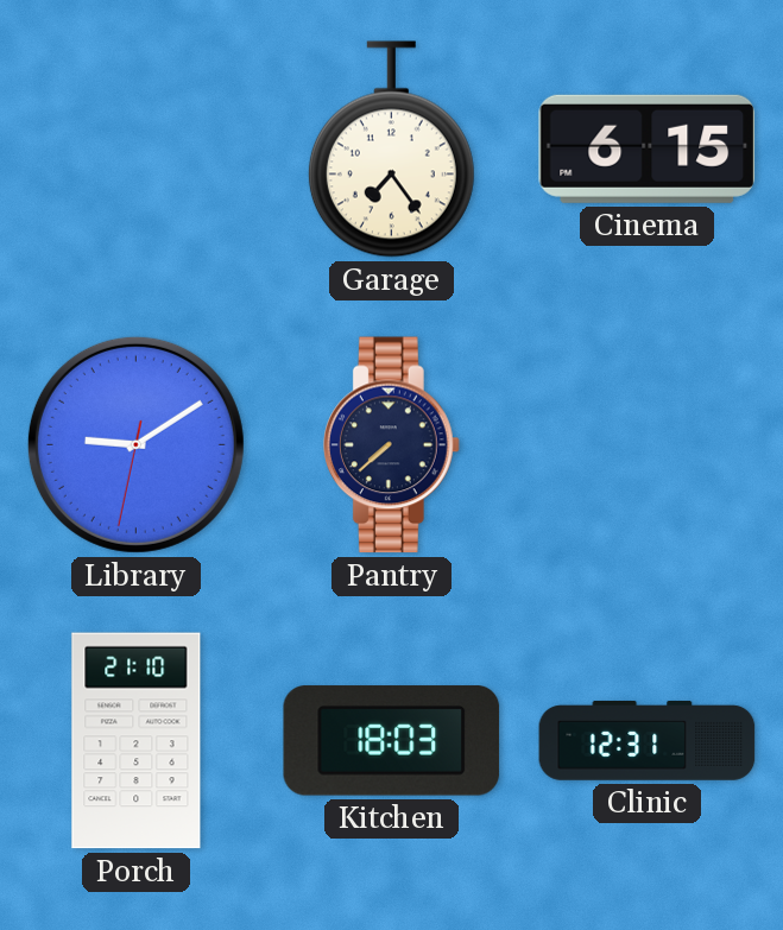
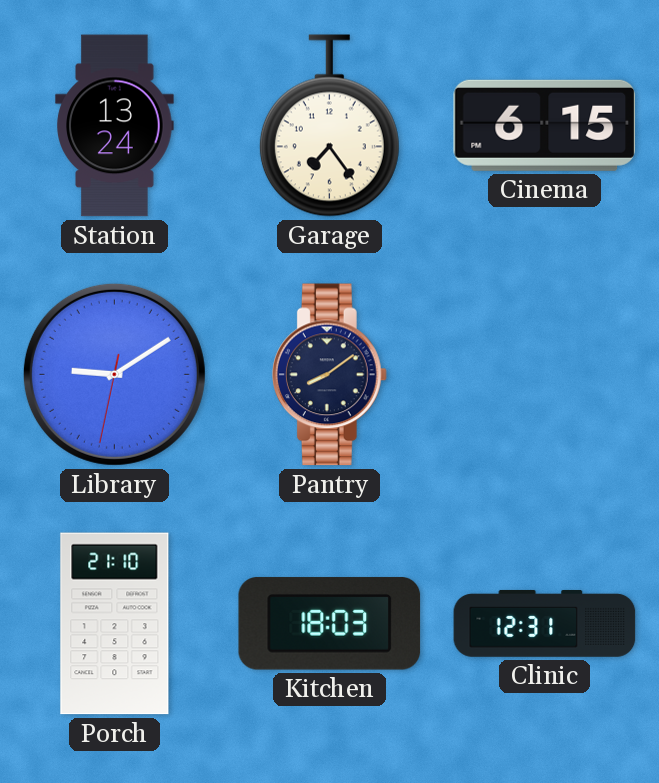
Station: none -> 13:24
Pantry: 7:38 -> 8:09
